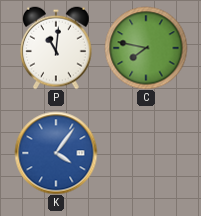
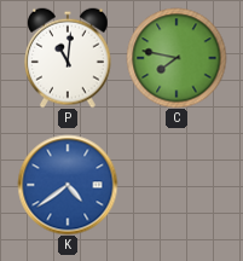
K: 4:06 -> 4:39
